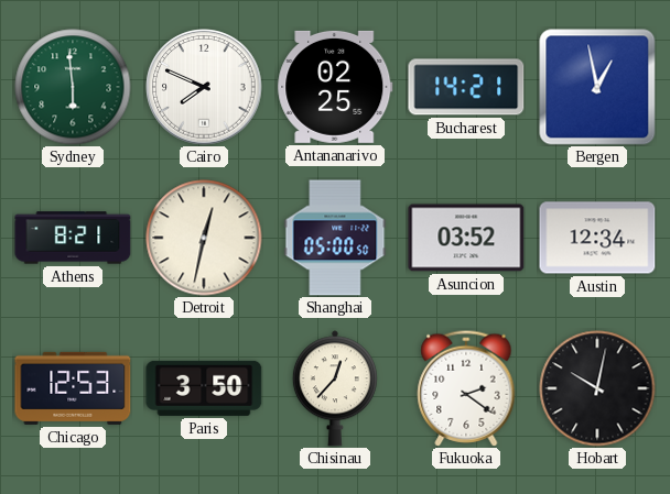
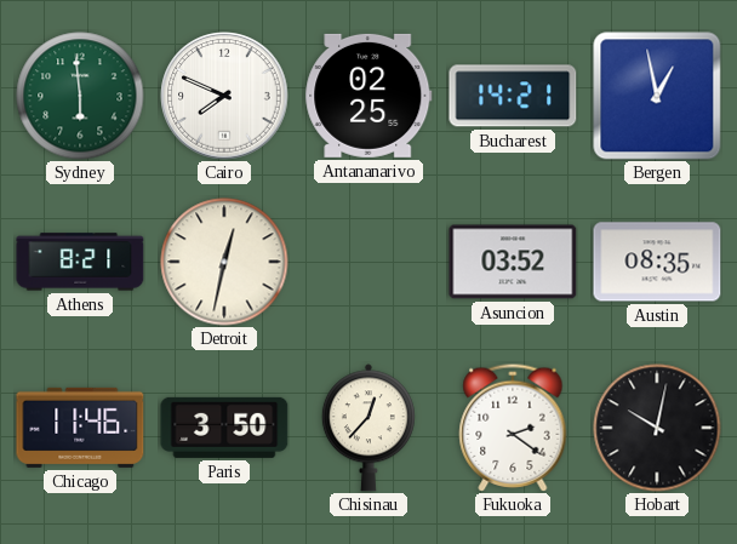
Shanghai: 05:00 -> none
Austin: 12:34 -> 08:35
Chicago: 12:53 -> 11:46
